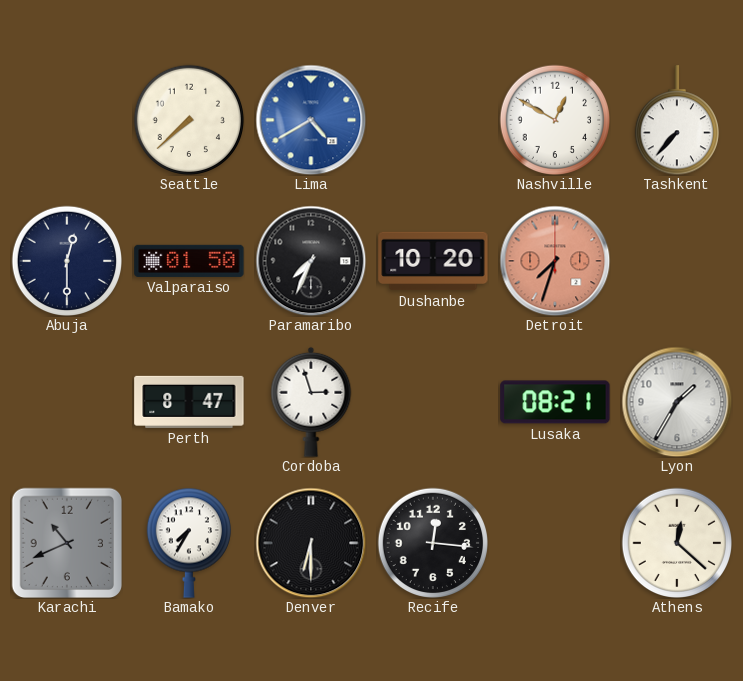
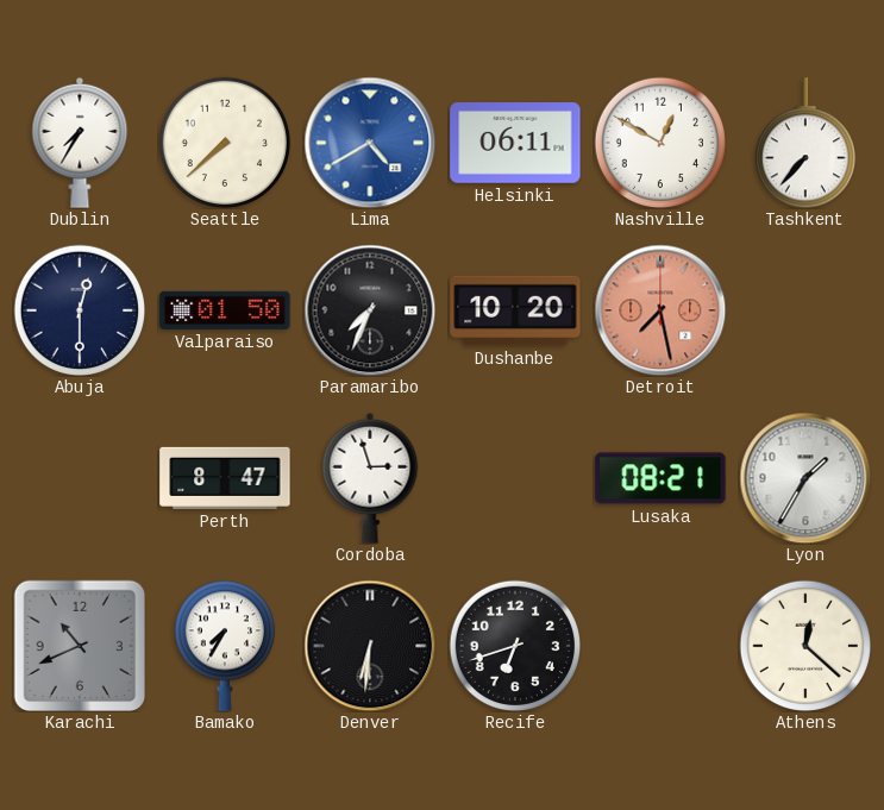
Dublin: none -> 7:35
Helsinki: none -> 06:11
Detroit: 7:33 -> 7:28
Denver: 6:30 -> 6:31
Recife: 12:16 -> 6:42
